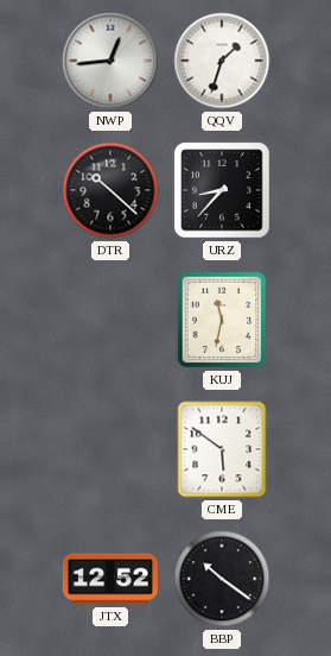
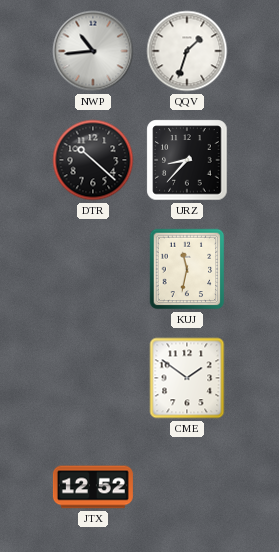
NWP: 12:44 -> 10:44
CME: 5:51 -> 1:51
BBP: 10:21 -> none
